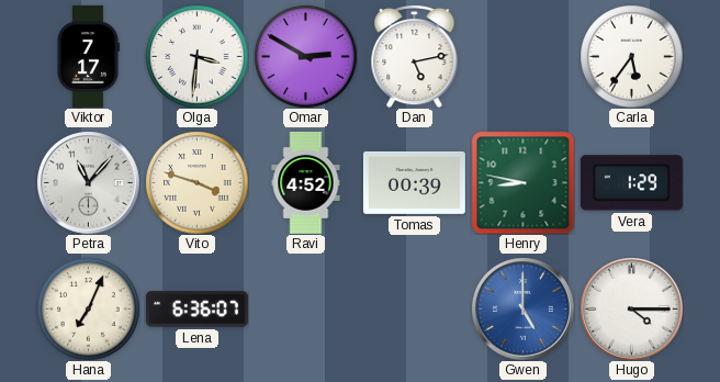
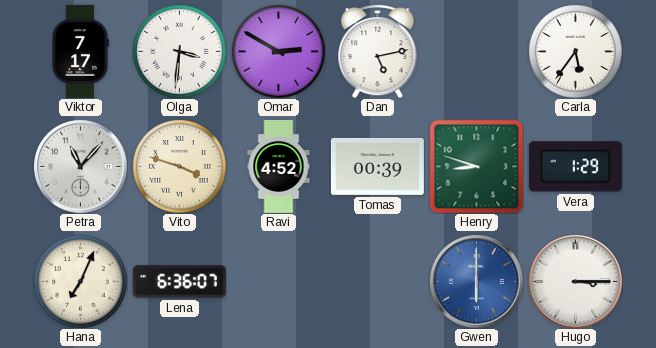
Henry: 8:47 -> 8:48
Gwen: 5:00 -> 6:00
Hugo: 4:15 -> 3:15
